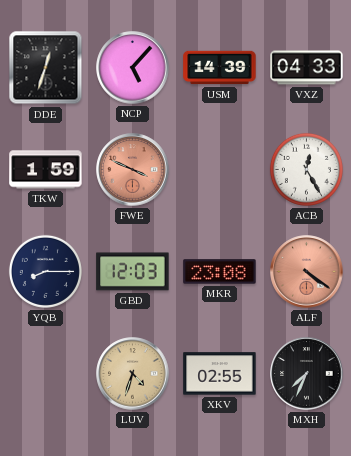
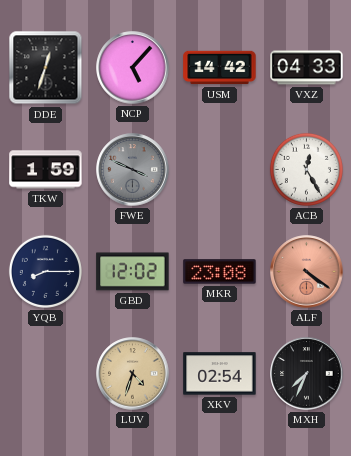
USM: 14:39 -> 14:42
FWE dial: salmon -> grey
GBD: 12:03 -> 12:02
XKV: 02:55 -> 02:54
